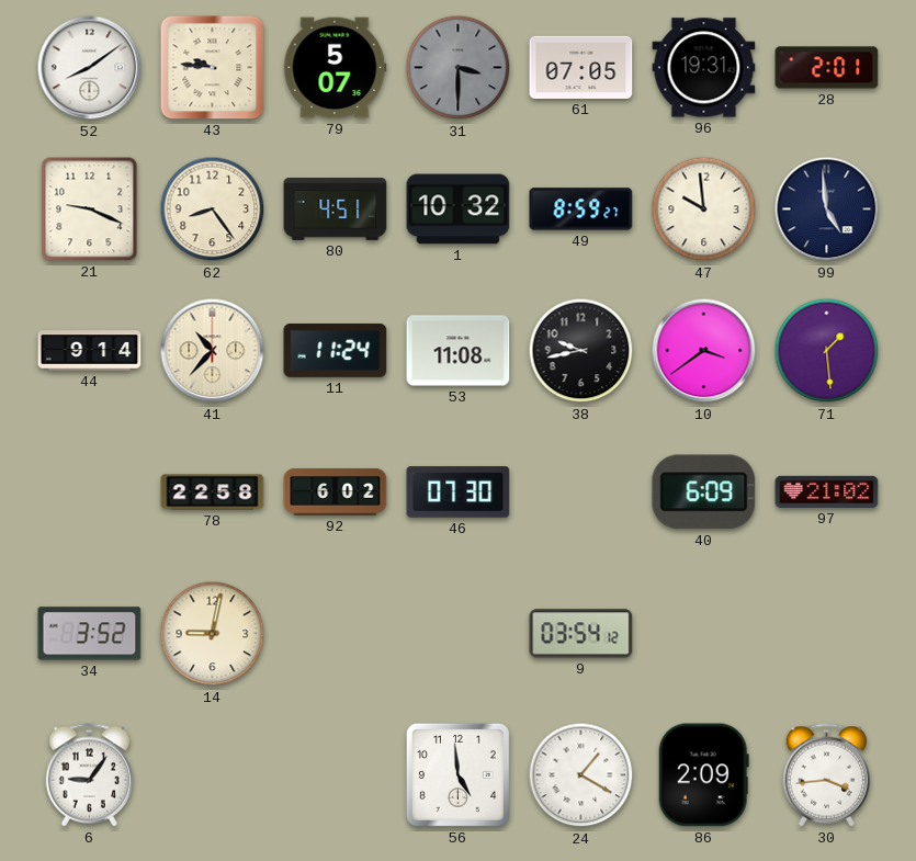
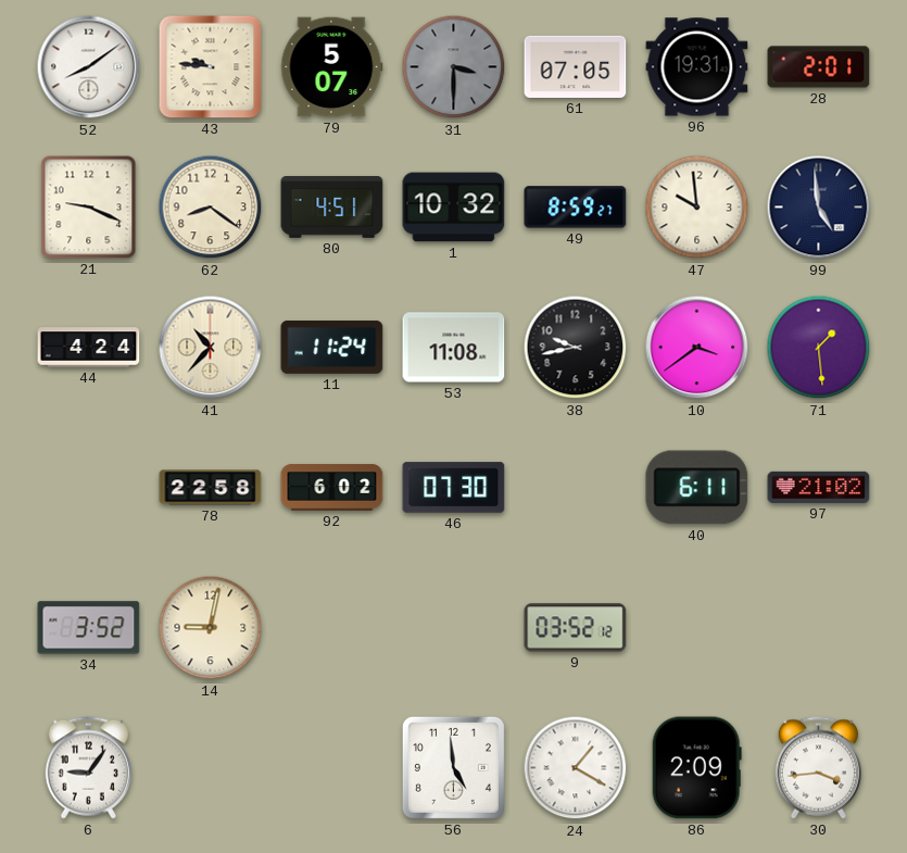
62: 8:24 -> 8:21
44: 9:14 -> 4:24
40: 6:09 -> 6:11
9: 03:54 -> 03:52
